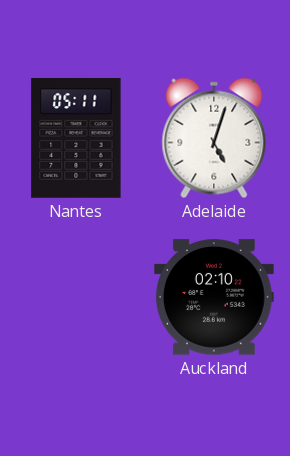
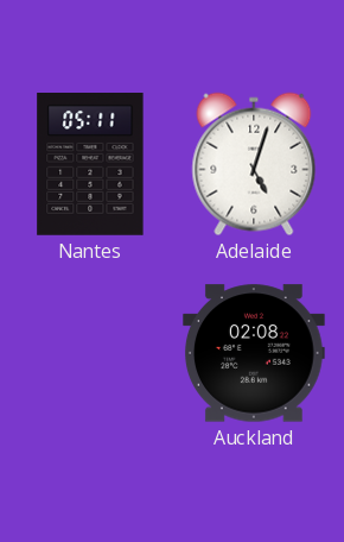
Auckland: 02:10 -> 02:08
